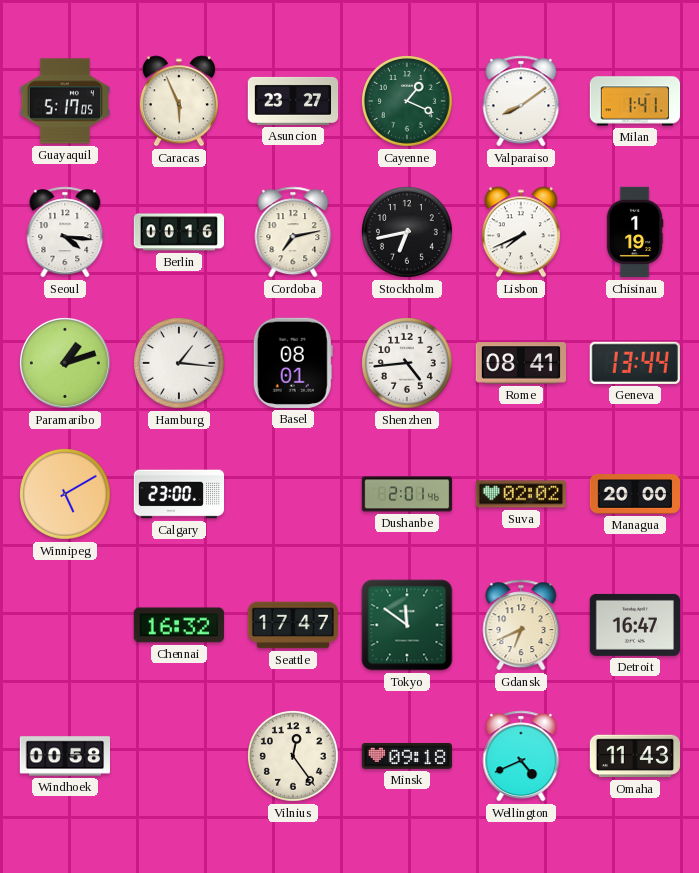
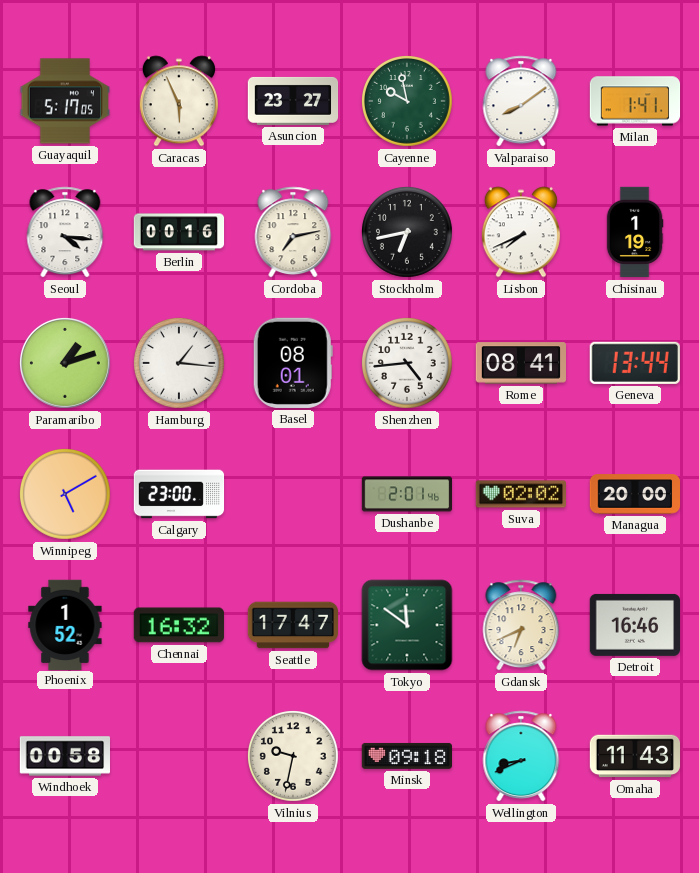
Cayenne: 1:19 -> 9:58
Phoenix: none -> 1:52
Detroit: 16:47 -> 16:46
Vilnius: 12:24 -> 9:32
Wellington: 4:41 -> 8:41
